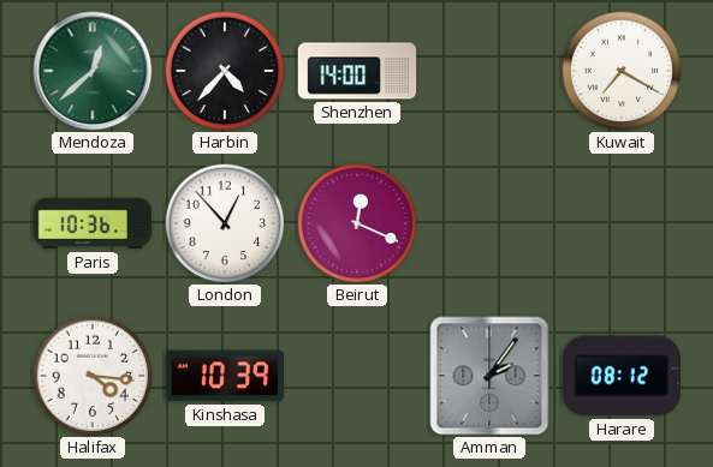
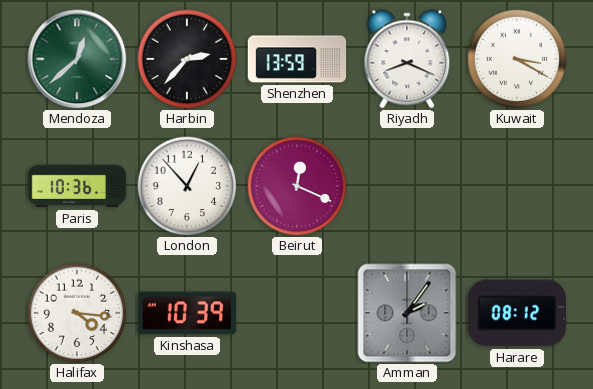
Harbin: 4:37 -> 2:37
Shenzhen: 14:00 -> 13:59
Riyadh: none -> 8:19
Kuwait: 7:20 -> 3:20
